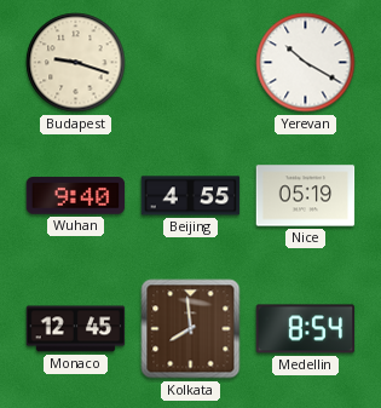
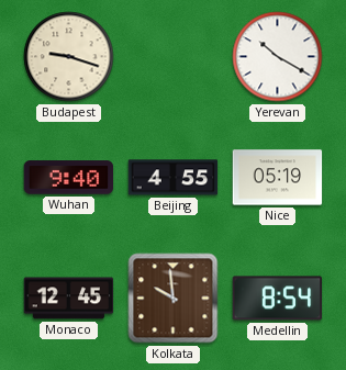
Kolkata: 7:59 -> 9:59
